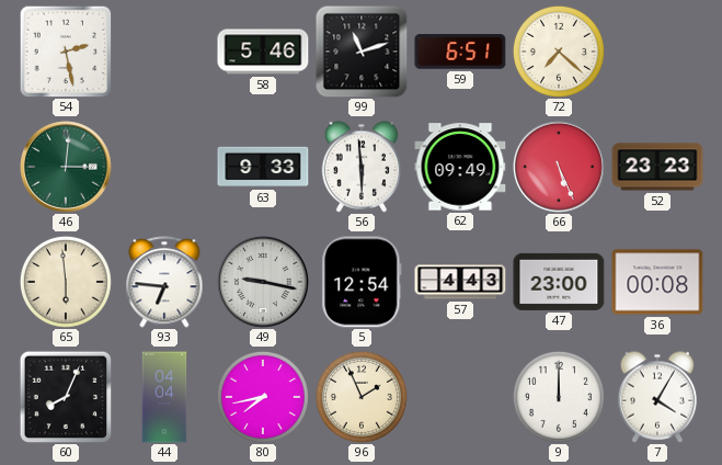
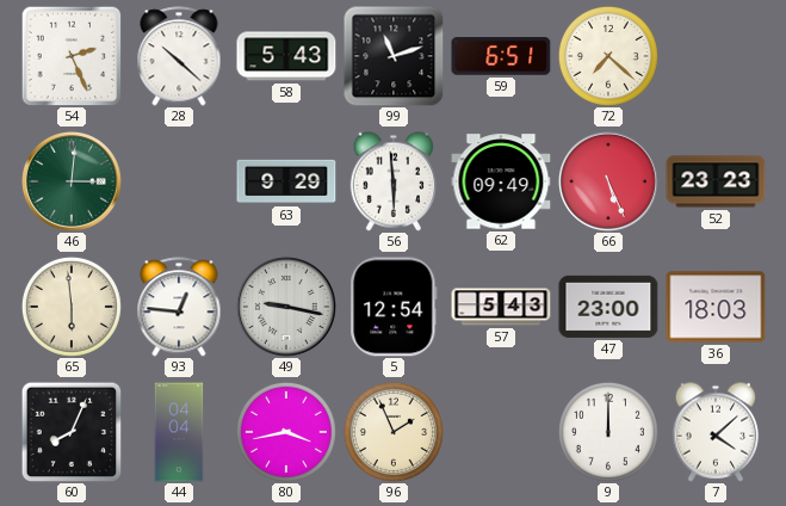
54: 2:28 -> 2:26
28: none -> 10:22
58: 5:46 -> 5:43
63: 9:33 -> 9:29
93: 6:46 -> 12:46
57: 4:43 -> 5:43
36: 00:08 -> 18:03
80: 7:43 -> 3:43
7: 4:05 -> 4:08
